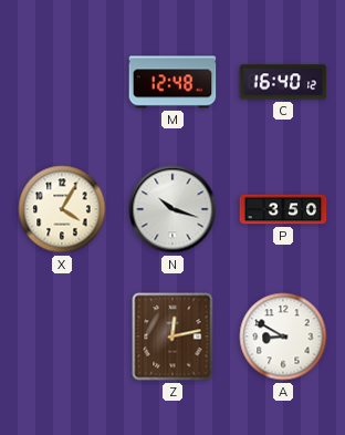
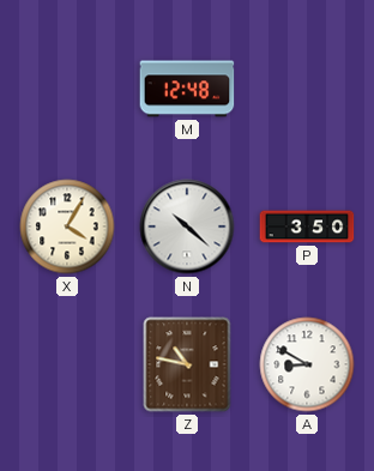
C: 16:40 -> none
N: 10:18 -> 10:22
Z: 12:13 -> 10:47
